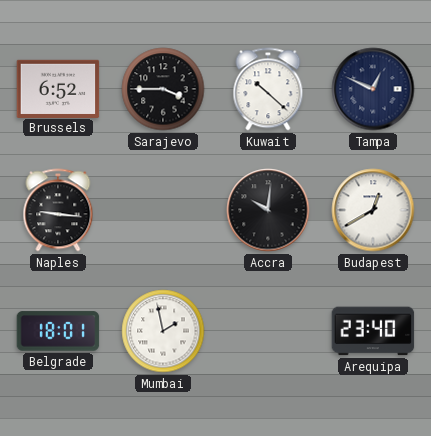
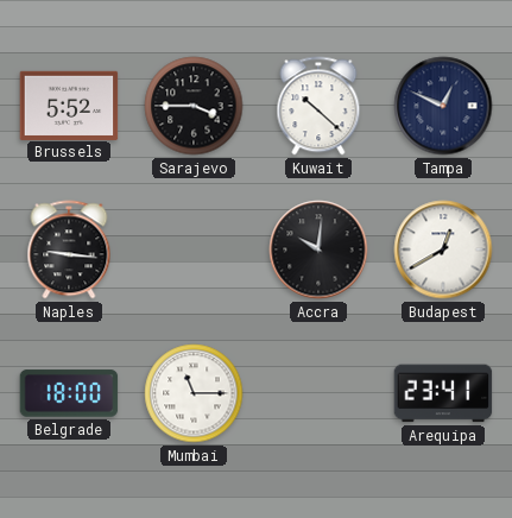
Brussels: 6:52 -> 5:52
Belgrade: 18:01 -> 18:00
Mumbai: 1:58 -> 11:15
Arequipa: 23:40 -> 23:41
